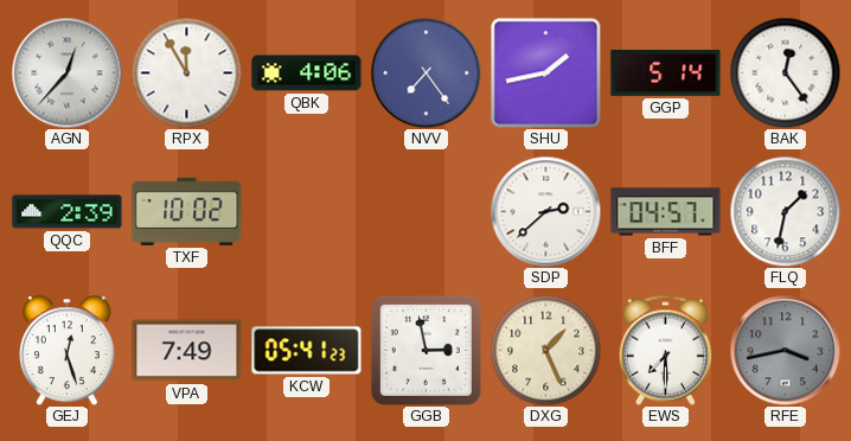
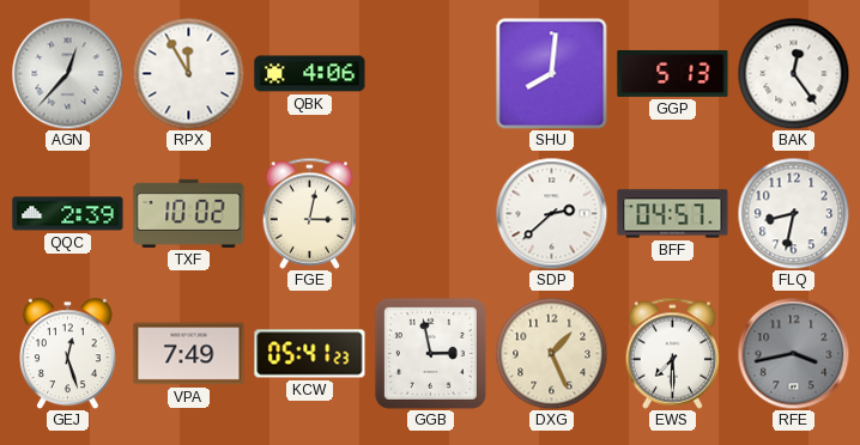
NVV: 7:24 -> none
SHU: 1:43 -> 8:01
GGP: 5:14 -> 5:13
FGE: none -> 3:02
FLQ: 1:32 -> 8:32
